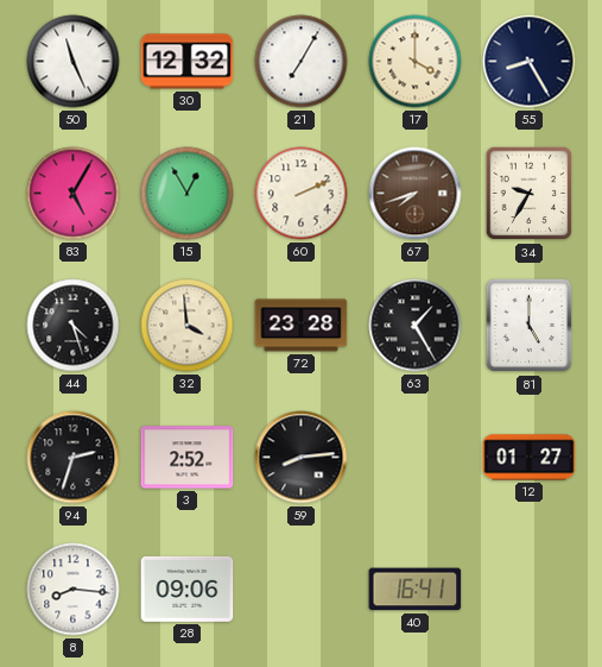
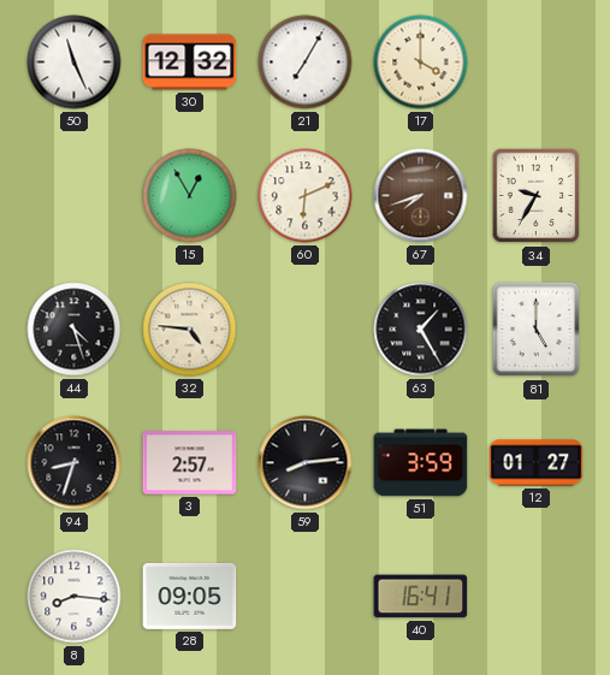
55: 8:25 -> none
83: 5:05 -> none
60: 2:11 -> 6:11
32: 3:59 -> 4:46
72: 23:28 -> none
94: 2:33 -> 8:33
3: 2:52 -> 2:57
51: none -> 3:59
28: 09:06 -> 09:05
